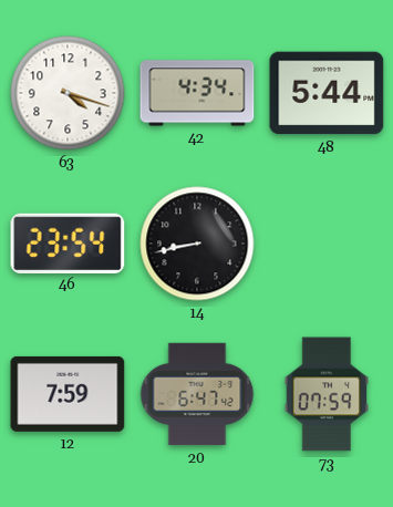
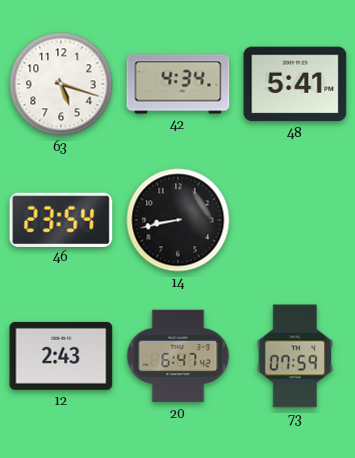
63: 4:18 -> 5:18
48: 5:44 -> 5:41
12: 7:59 -> 2:43
